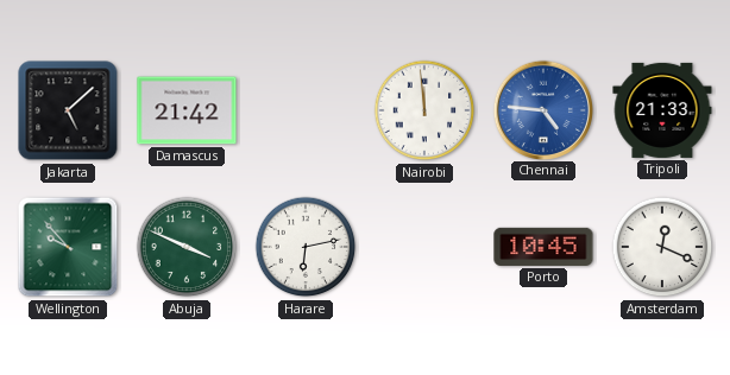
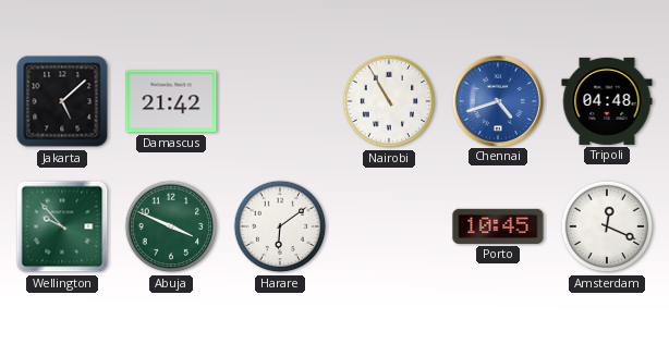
Nairobi: 11:59 -> 10:55
Chennai: 4:46 -> 4:42
Tripoli: 21:33 -> 04:48
Harare: 6:13 -> 6:09
